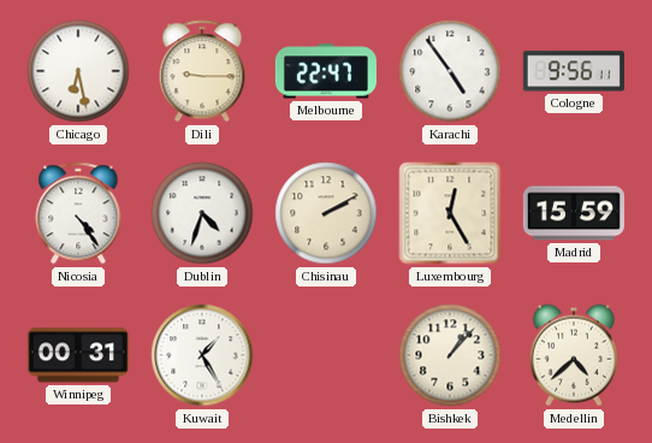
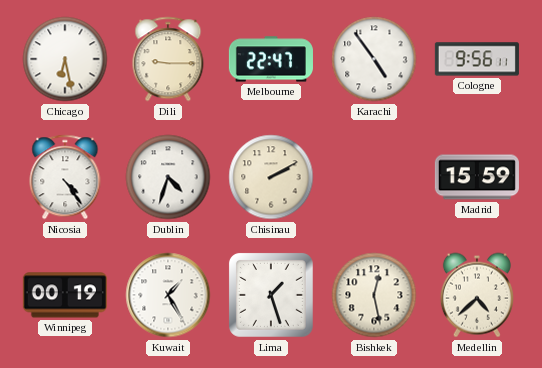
Luxembourg: 12:25 -> none
Winnipeg: 00:31 -> 00:19
Lima: none -> 1:27
Bishkek: 1:07 -> 12:28
